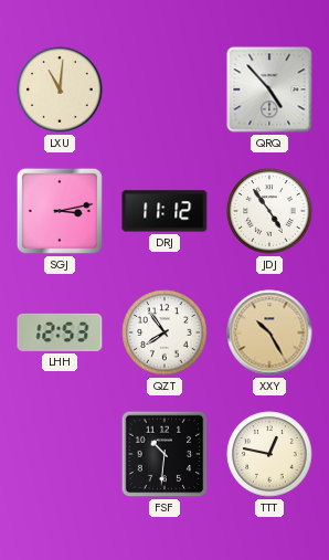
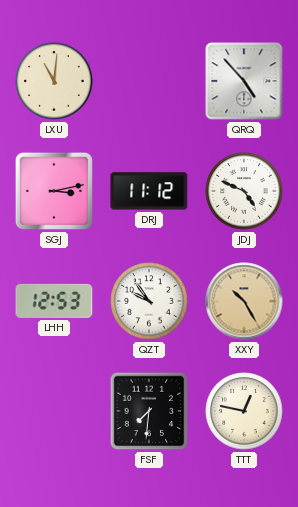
JDJ: 4:54 -> 4:49
QZT: 7:54 -> 9:54
FSF: 10:31 -> 7:31
